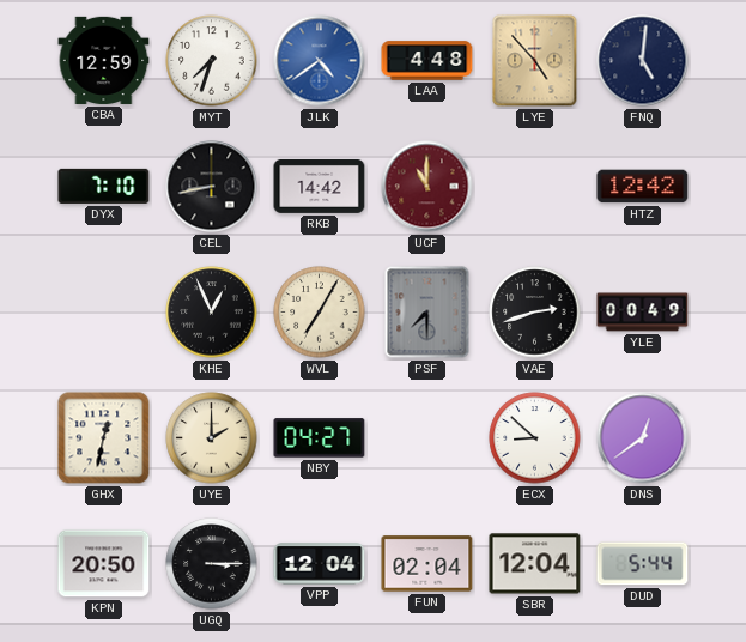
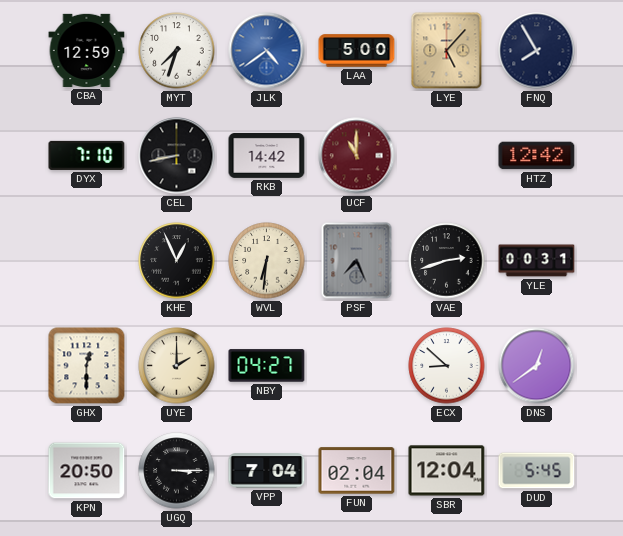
LAA: 4:48 -> 5:00
LYE: 4:53 -> 5:07
FNQ: 5:01 -> 7:55
WVL: 7:05 -> 6:31
PSF: 7:30 -> 7:26
YLE: 00:49 -> 00:31
GHX: 12:32 -> 12:30
VPP: 12:04 -> 7:04
DUD: 5:44 -> 5:45
